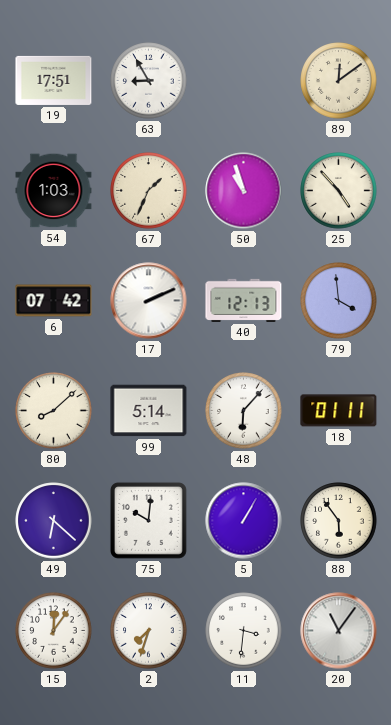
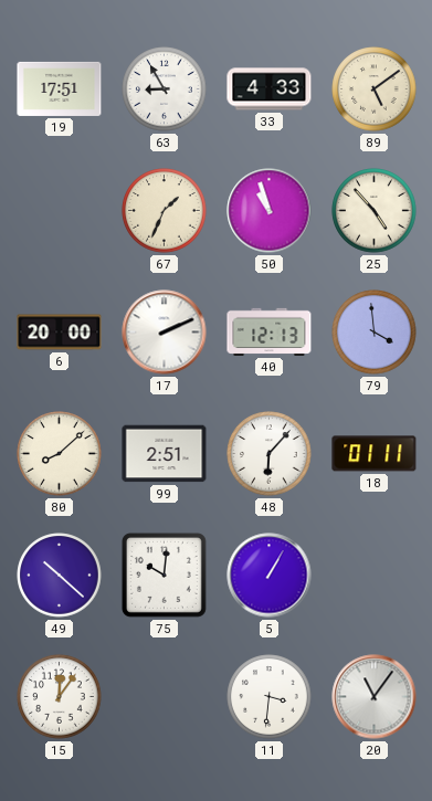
33: none -> 4:33
89: 12:09 -> 5:09
54: 1:03 -> none
6: 07:42 -> 20:00
99: 5:14 -> 2:51
49: 6:22 -> 10:22
88: 5:54 -> none
2: 7:33 -> none
